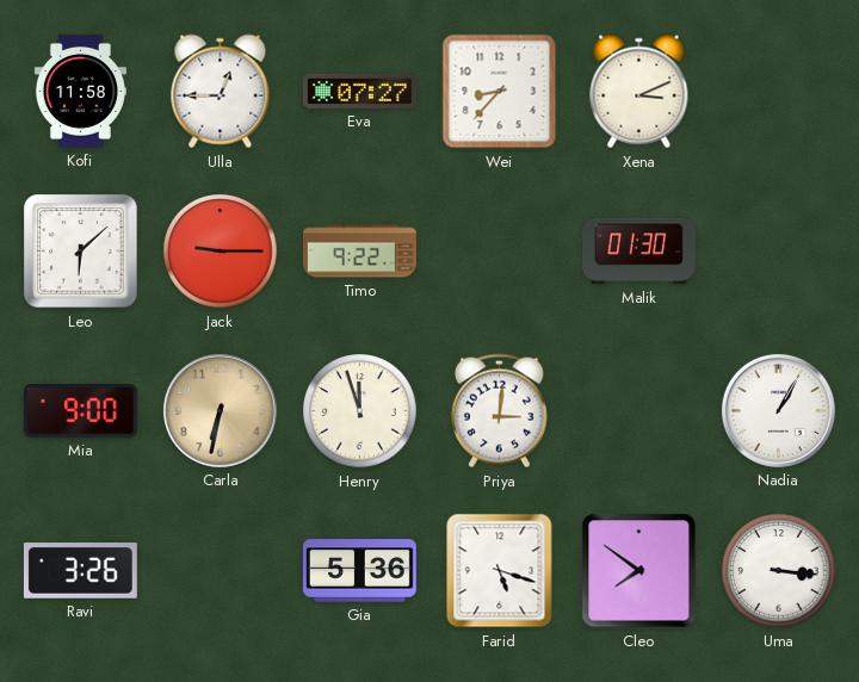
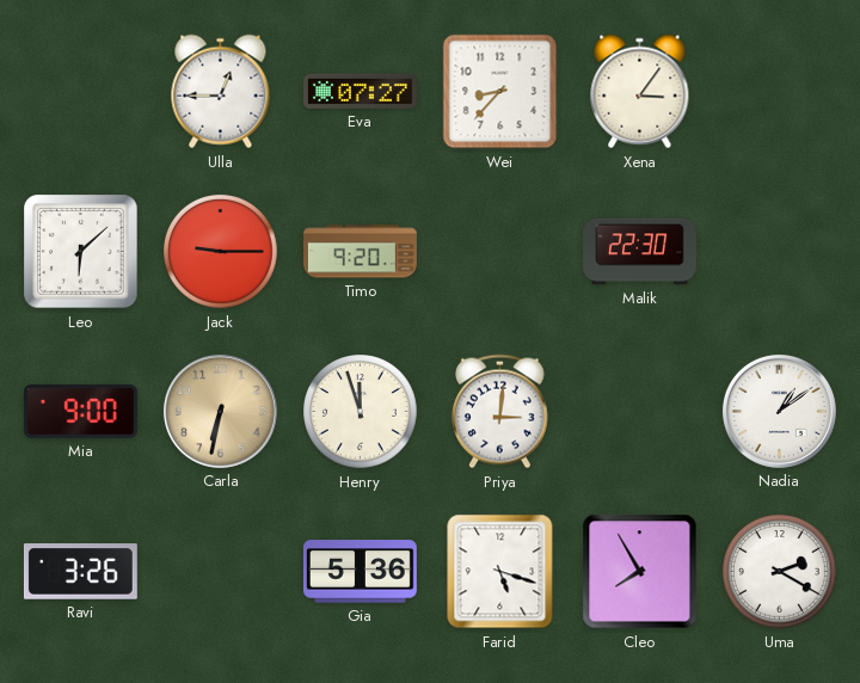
Kofi: 11:58 -> none
Xena: 3:11 -> 3:06
Timo: 9:22 -> 9:20
Malik: 01:30 -> 22:30
Nadia: 1:05 -> 1:09
Cleo: 7:51 -> 7:55
Uma: 3:16 -> 2:20
